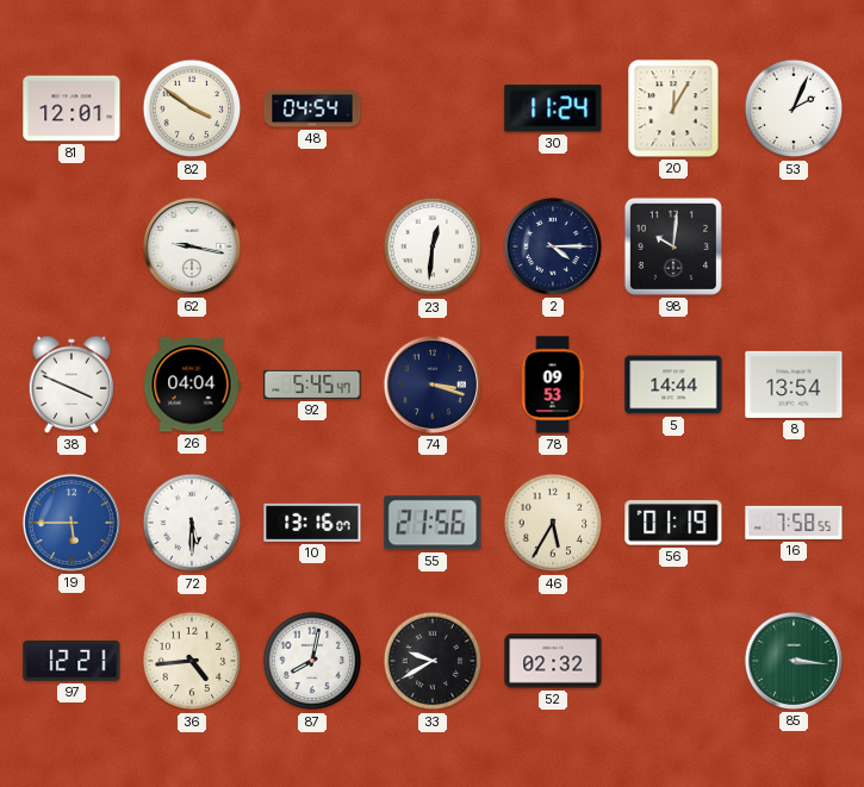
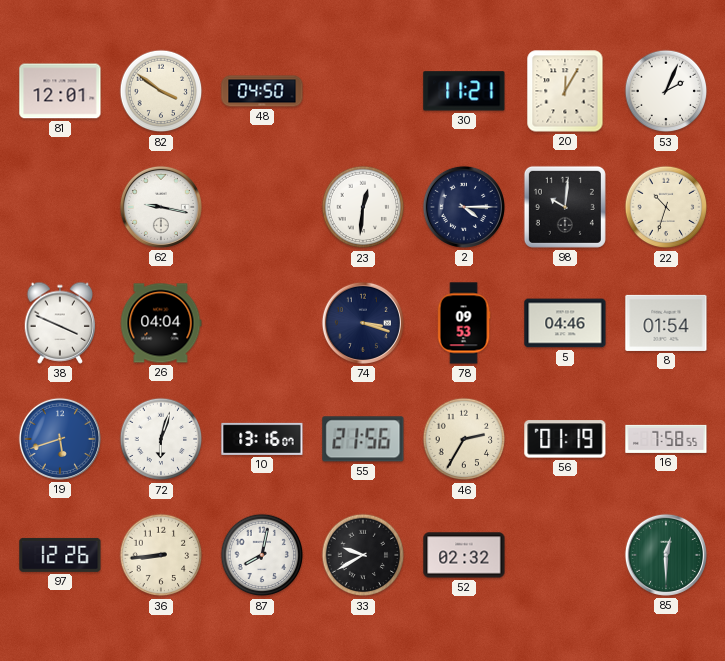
48: 04:54 -> 04:50
30: 11:24 -> 11:21
22: none -> 10:33
92: 5:45 -> none
5: 14:44 -> 04:46
8: 13:54 -> 01:54
19: 5:45 -> 5:42
72: 5:30 -> 6:03
46: 5:35 -> 2:35
97: 12:21 -> 12:26
36: 4:44 -> 8:44
85: 3:16 -> 12:30
